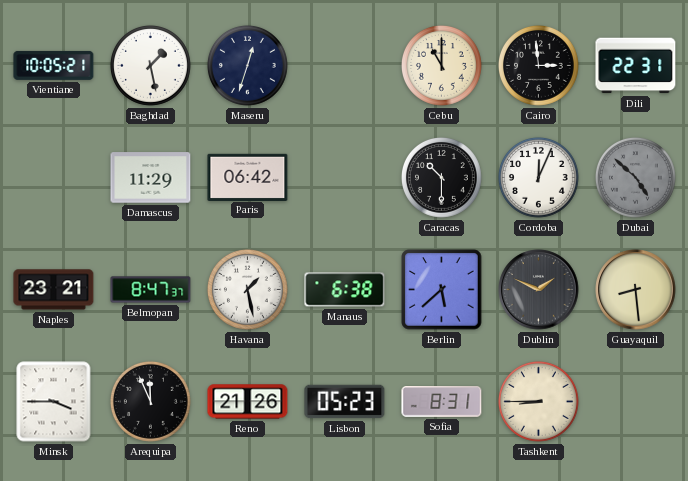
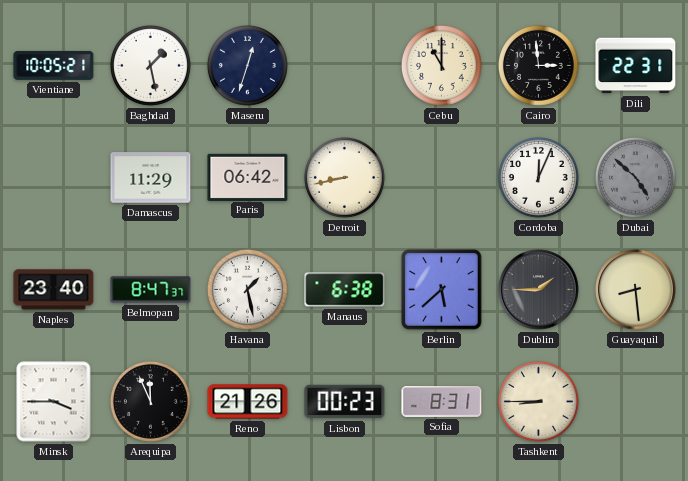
Detroit: none -> 8:43
Caracas: 10:30 -> none
Naples: 23:21 -> 23:40
Dublin: 1:49 -> 1:45
Lisbon: 05:23 -> 00:23
